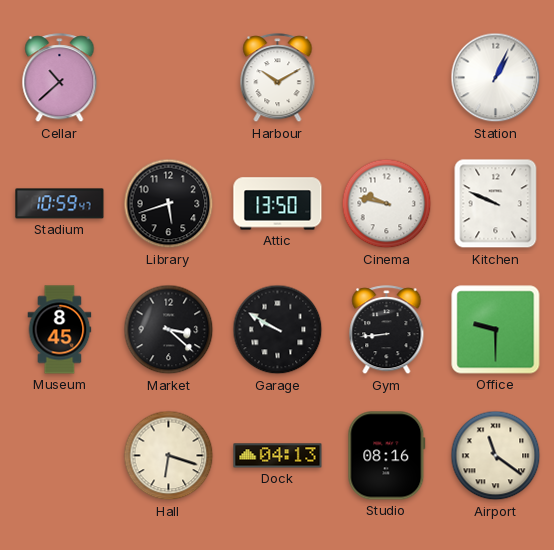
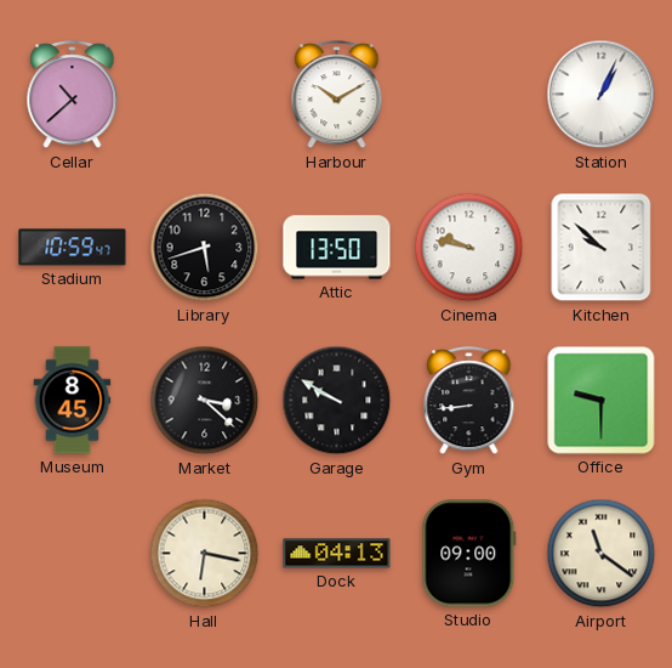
Kitchen: 9:49 -> 9:52
Hall: 6:18 -> 6:17
Studio: 08:16 -> 09:00
